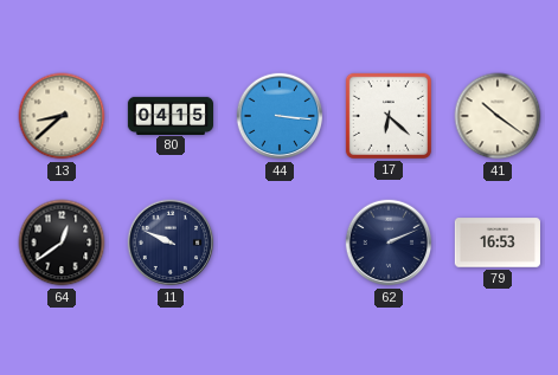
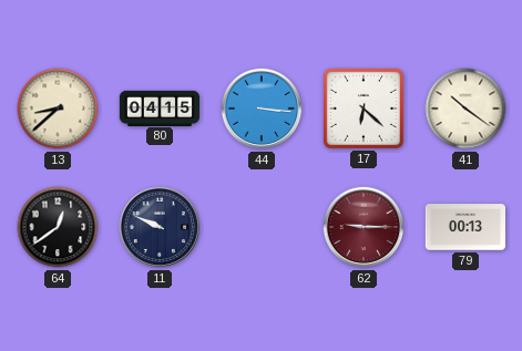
62: 2:11 -> 9:15
62 dial: navy -> burgundy
79: 16:53 -> 00:13
